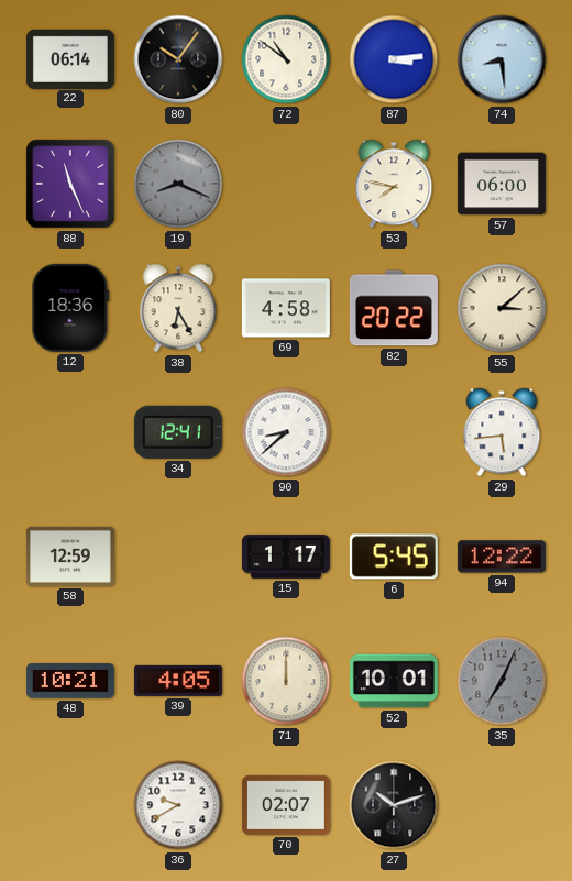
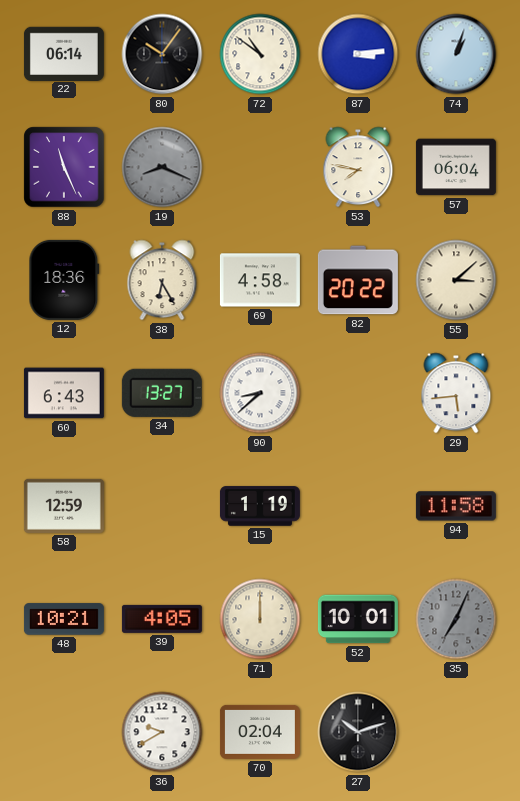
74: 8:29 -> 1:03
57: 06:00 -> 06:04
60: none -> 6:43
34: 12:41 -> 13:27
15: 1:17 -> 1:19
6: 5:45 -> none
94: 12:22 -> 11:58
70: 02:07 -> 02:04
